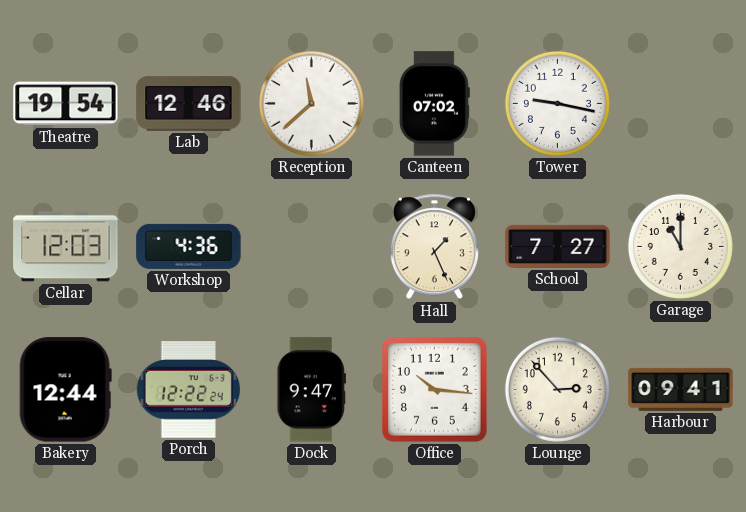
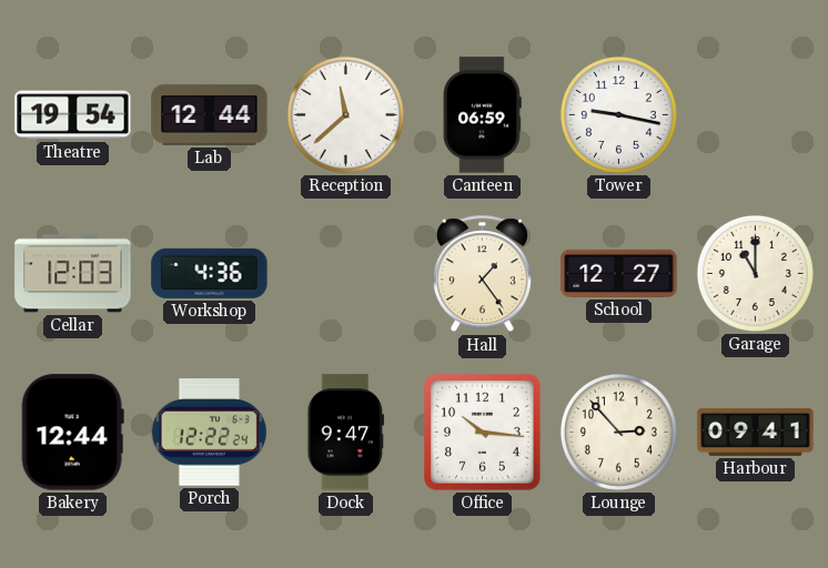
Lab: 12:46 -> 12:44
Canteen: 07:02 -> 06:59
Hall: 1:26 -> 1:24
School: 7:27 -> 12:27
